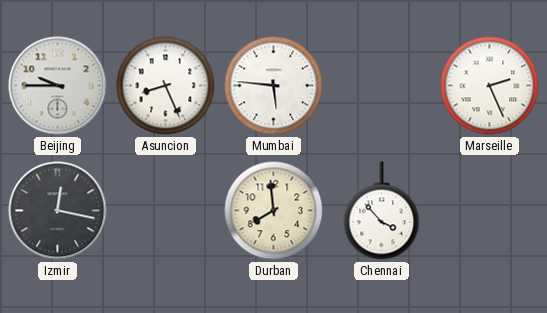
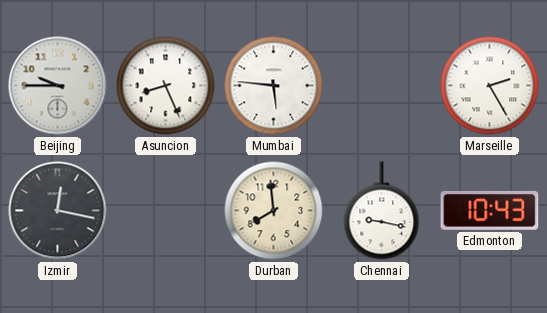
Marseille: 2:26 -> 2:25
Chennai: 3:53 -> 9:17
Edmonton: none -> 10:43
